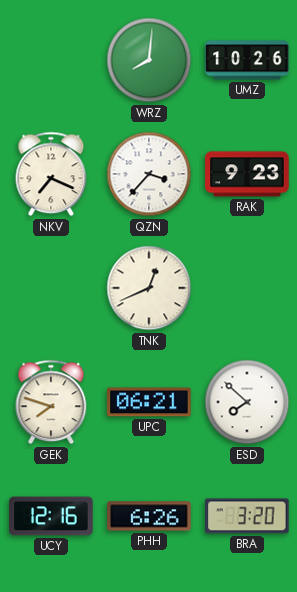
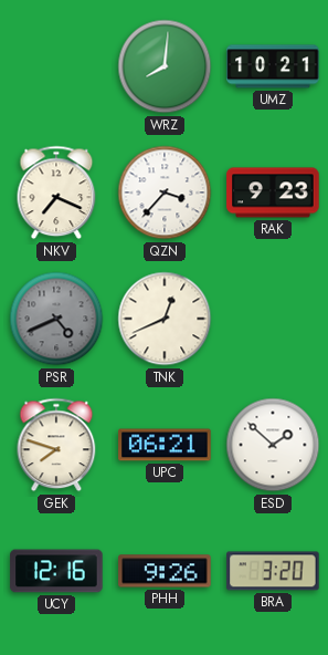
UMZ: 10:26 -> 10:21
PSR: none -> 4:41
ESD: 7:52 -> 1:52
PHH: 6:26 -> 9:26
